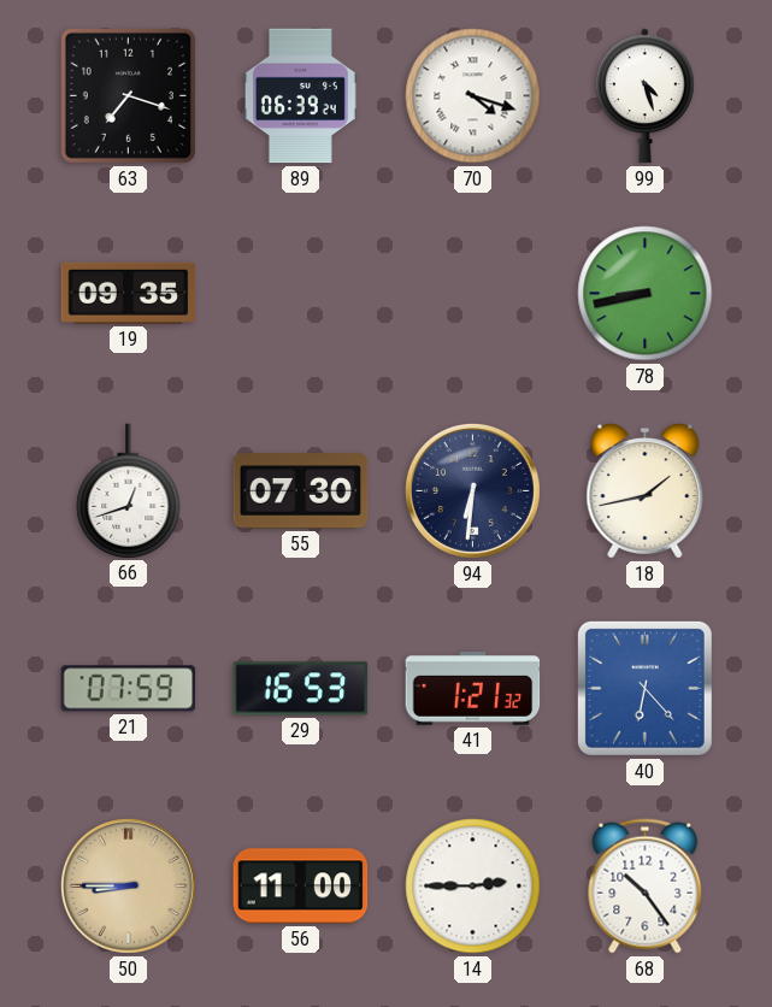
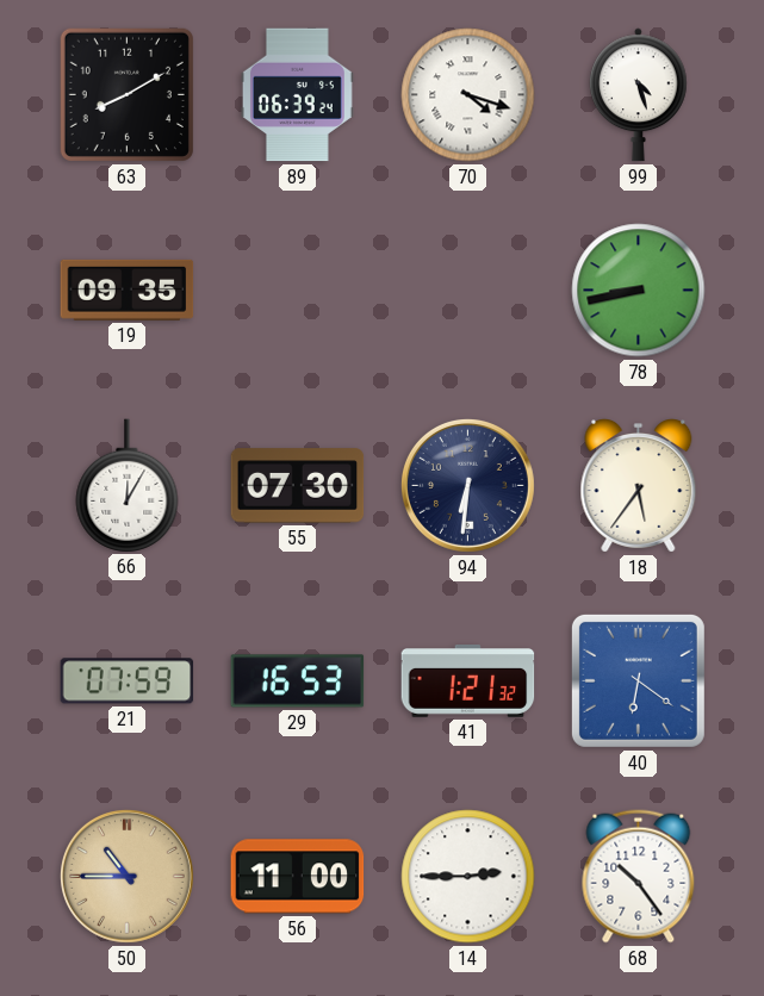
63: 7:18 -> 8:10
66: 12:42 -> 12:05
18: 1:43 -> 5:36
40: 6:23 -> 6:21
50: 8:45 -> 10:45
